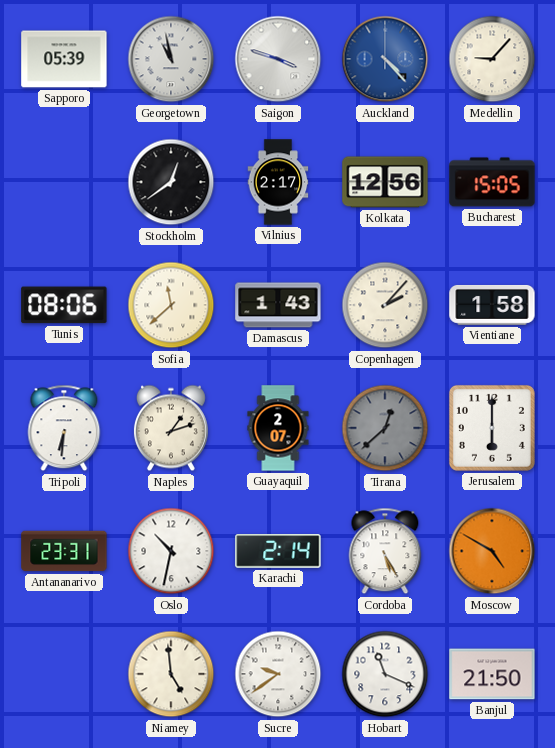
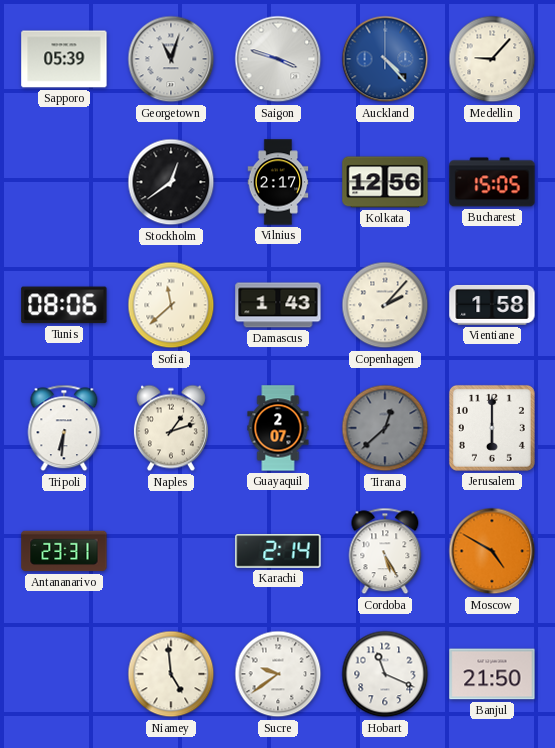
Georgetown: 10:58 -> 11:03
Oslo: 10:32 -> none
